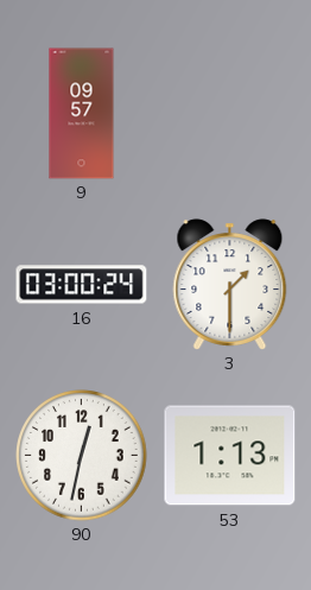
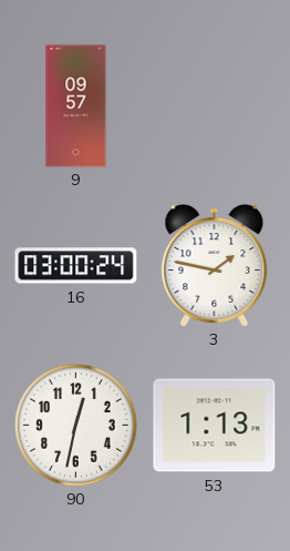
3: 1:30 -> 1:47
